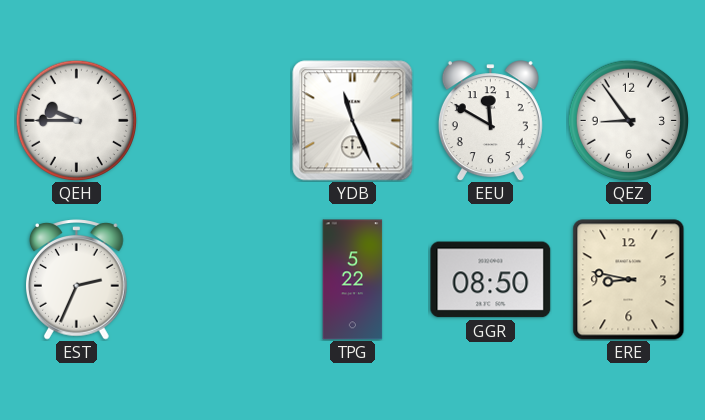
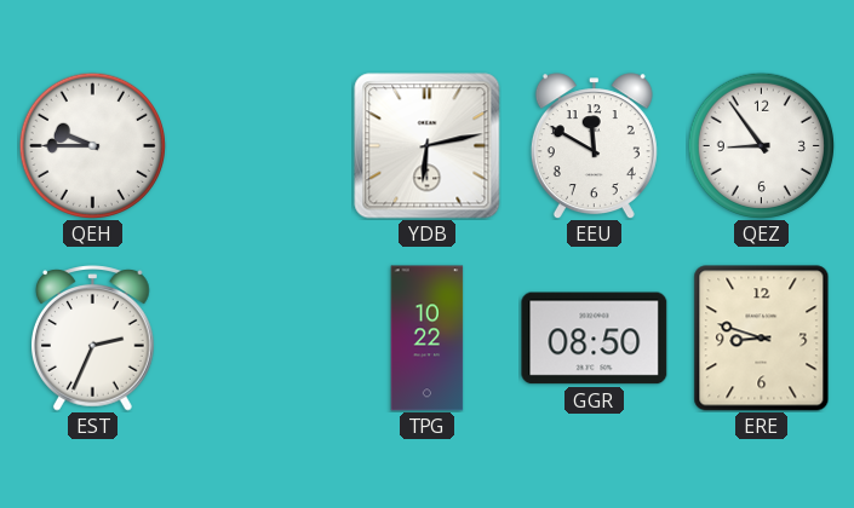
YDB: 11:26 -> 6:13
TPG: 5:22 -> 10:22
ERE: 8:47 -> 8:48
